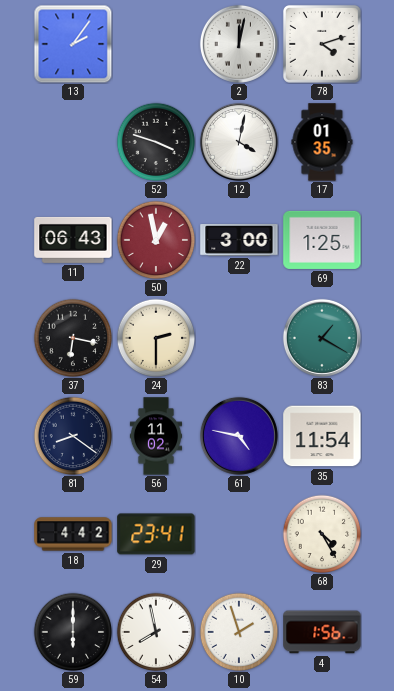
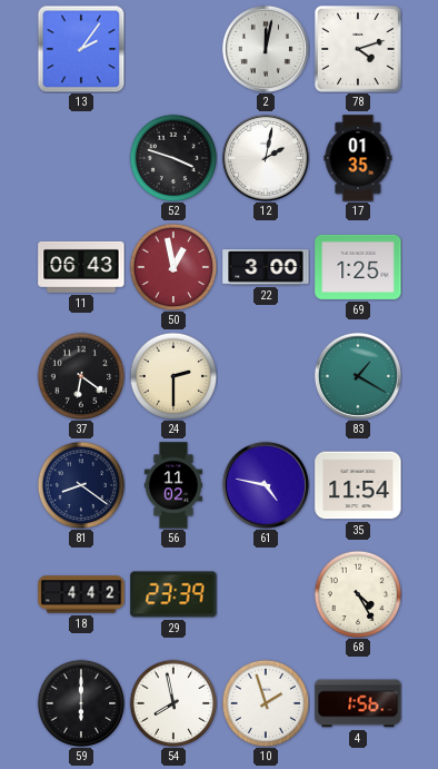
12: 4:02 -> 2:02
37: 6:17 -> 6:21
29: 23:41 -> 23:39
